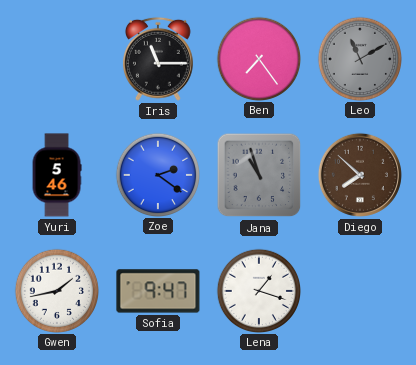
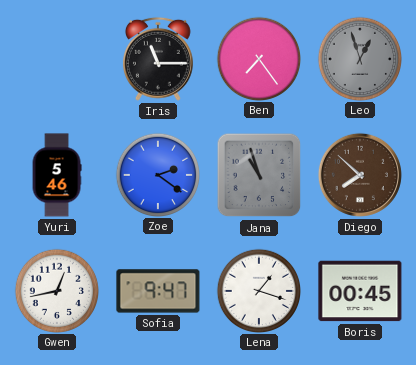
Leo: 11:10 -> 12:57
Gwen: 1:43 -> 12:43
Boris: none -> 00:45
